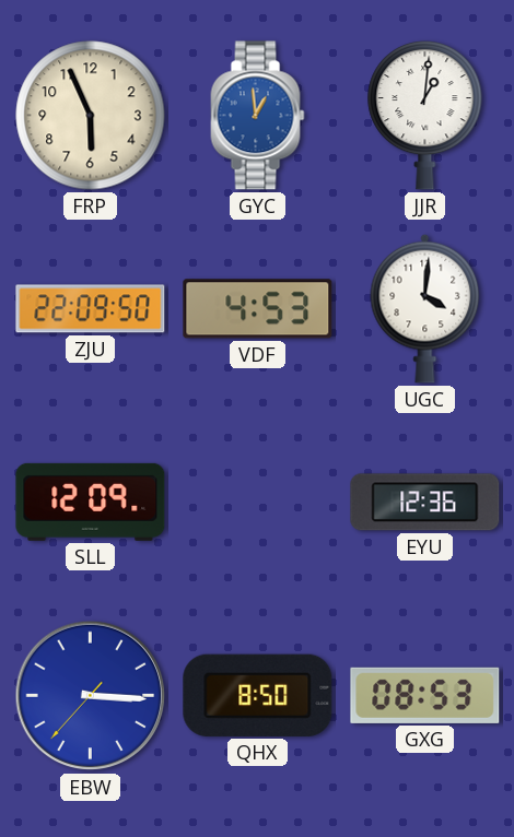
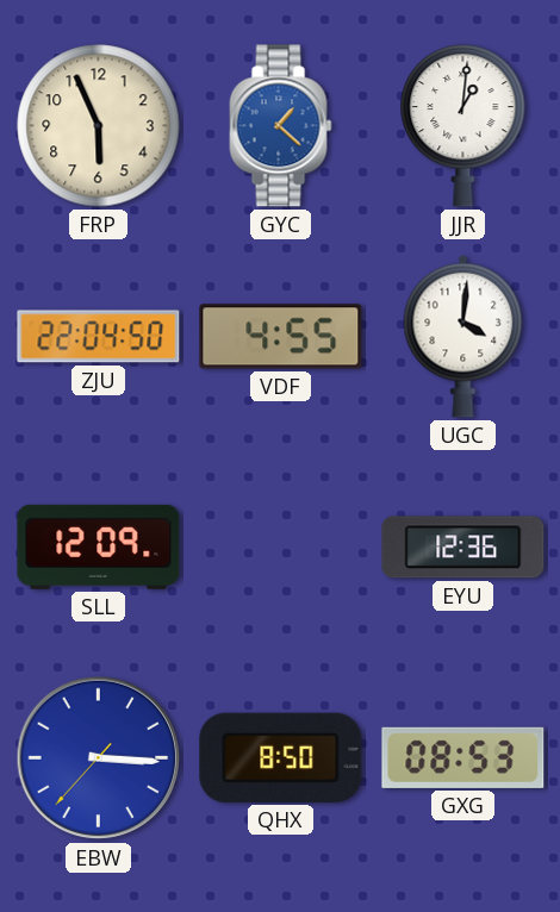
GYC: 12:59 -> 1:22
ZJU: 22:09 -> 22:04
VDF: 4:53 -> 4:55
